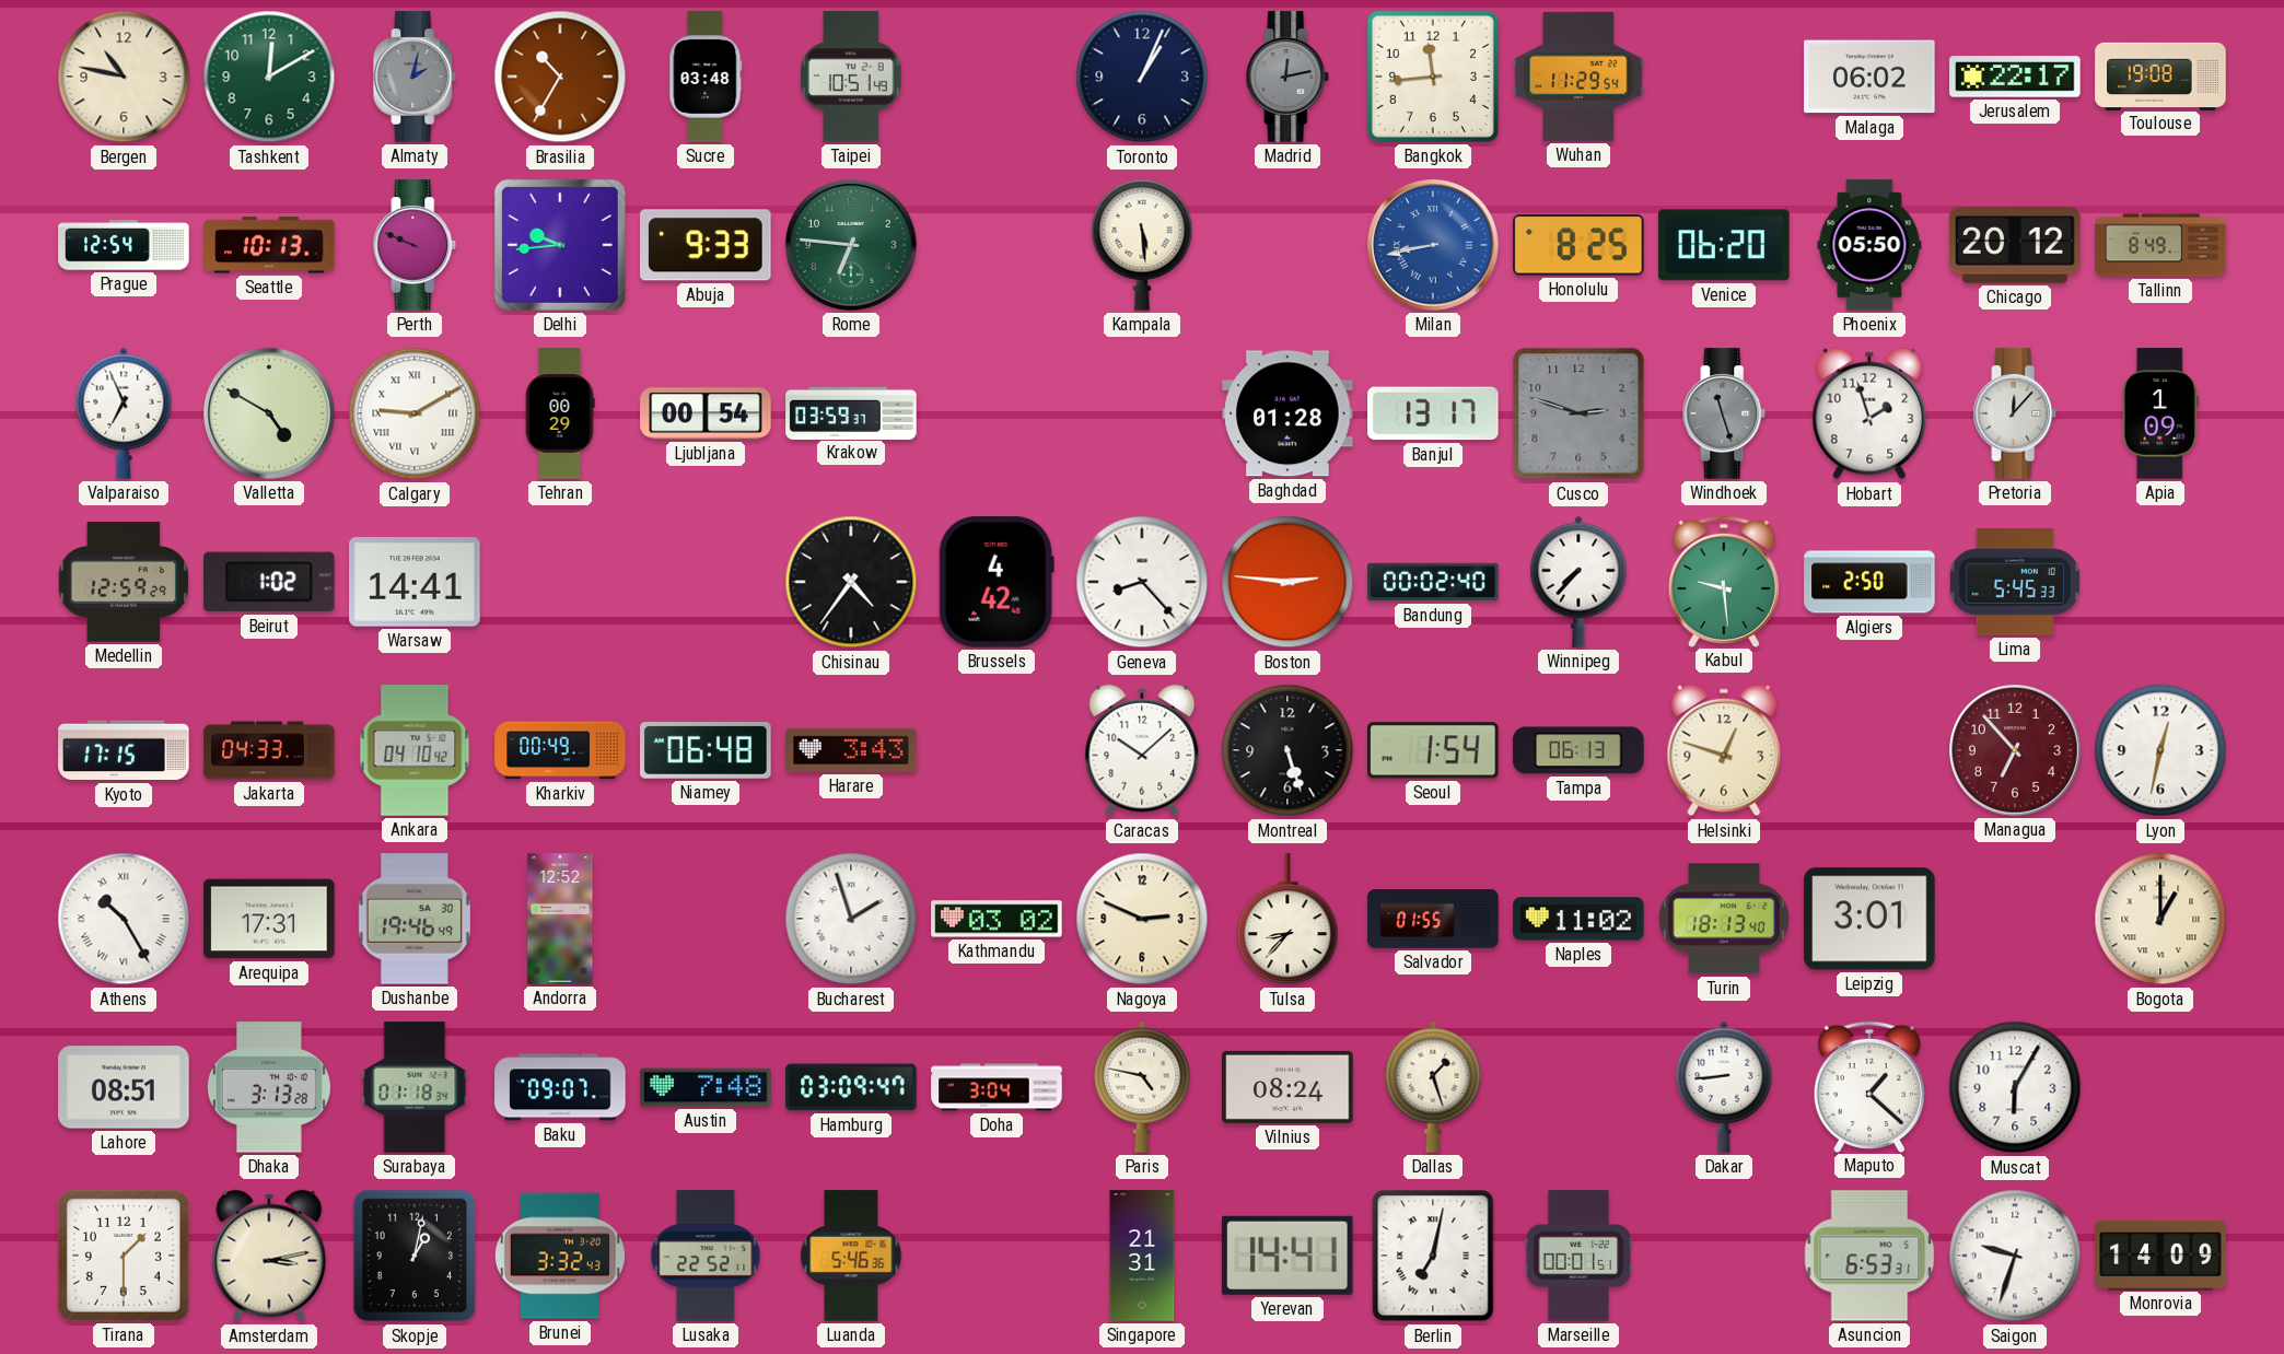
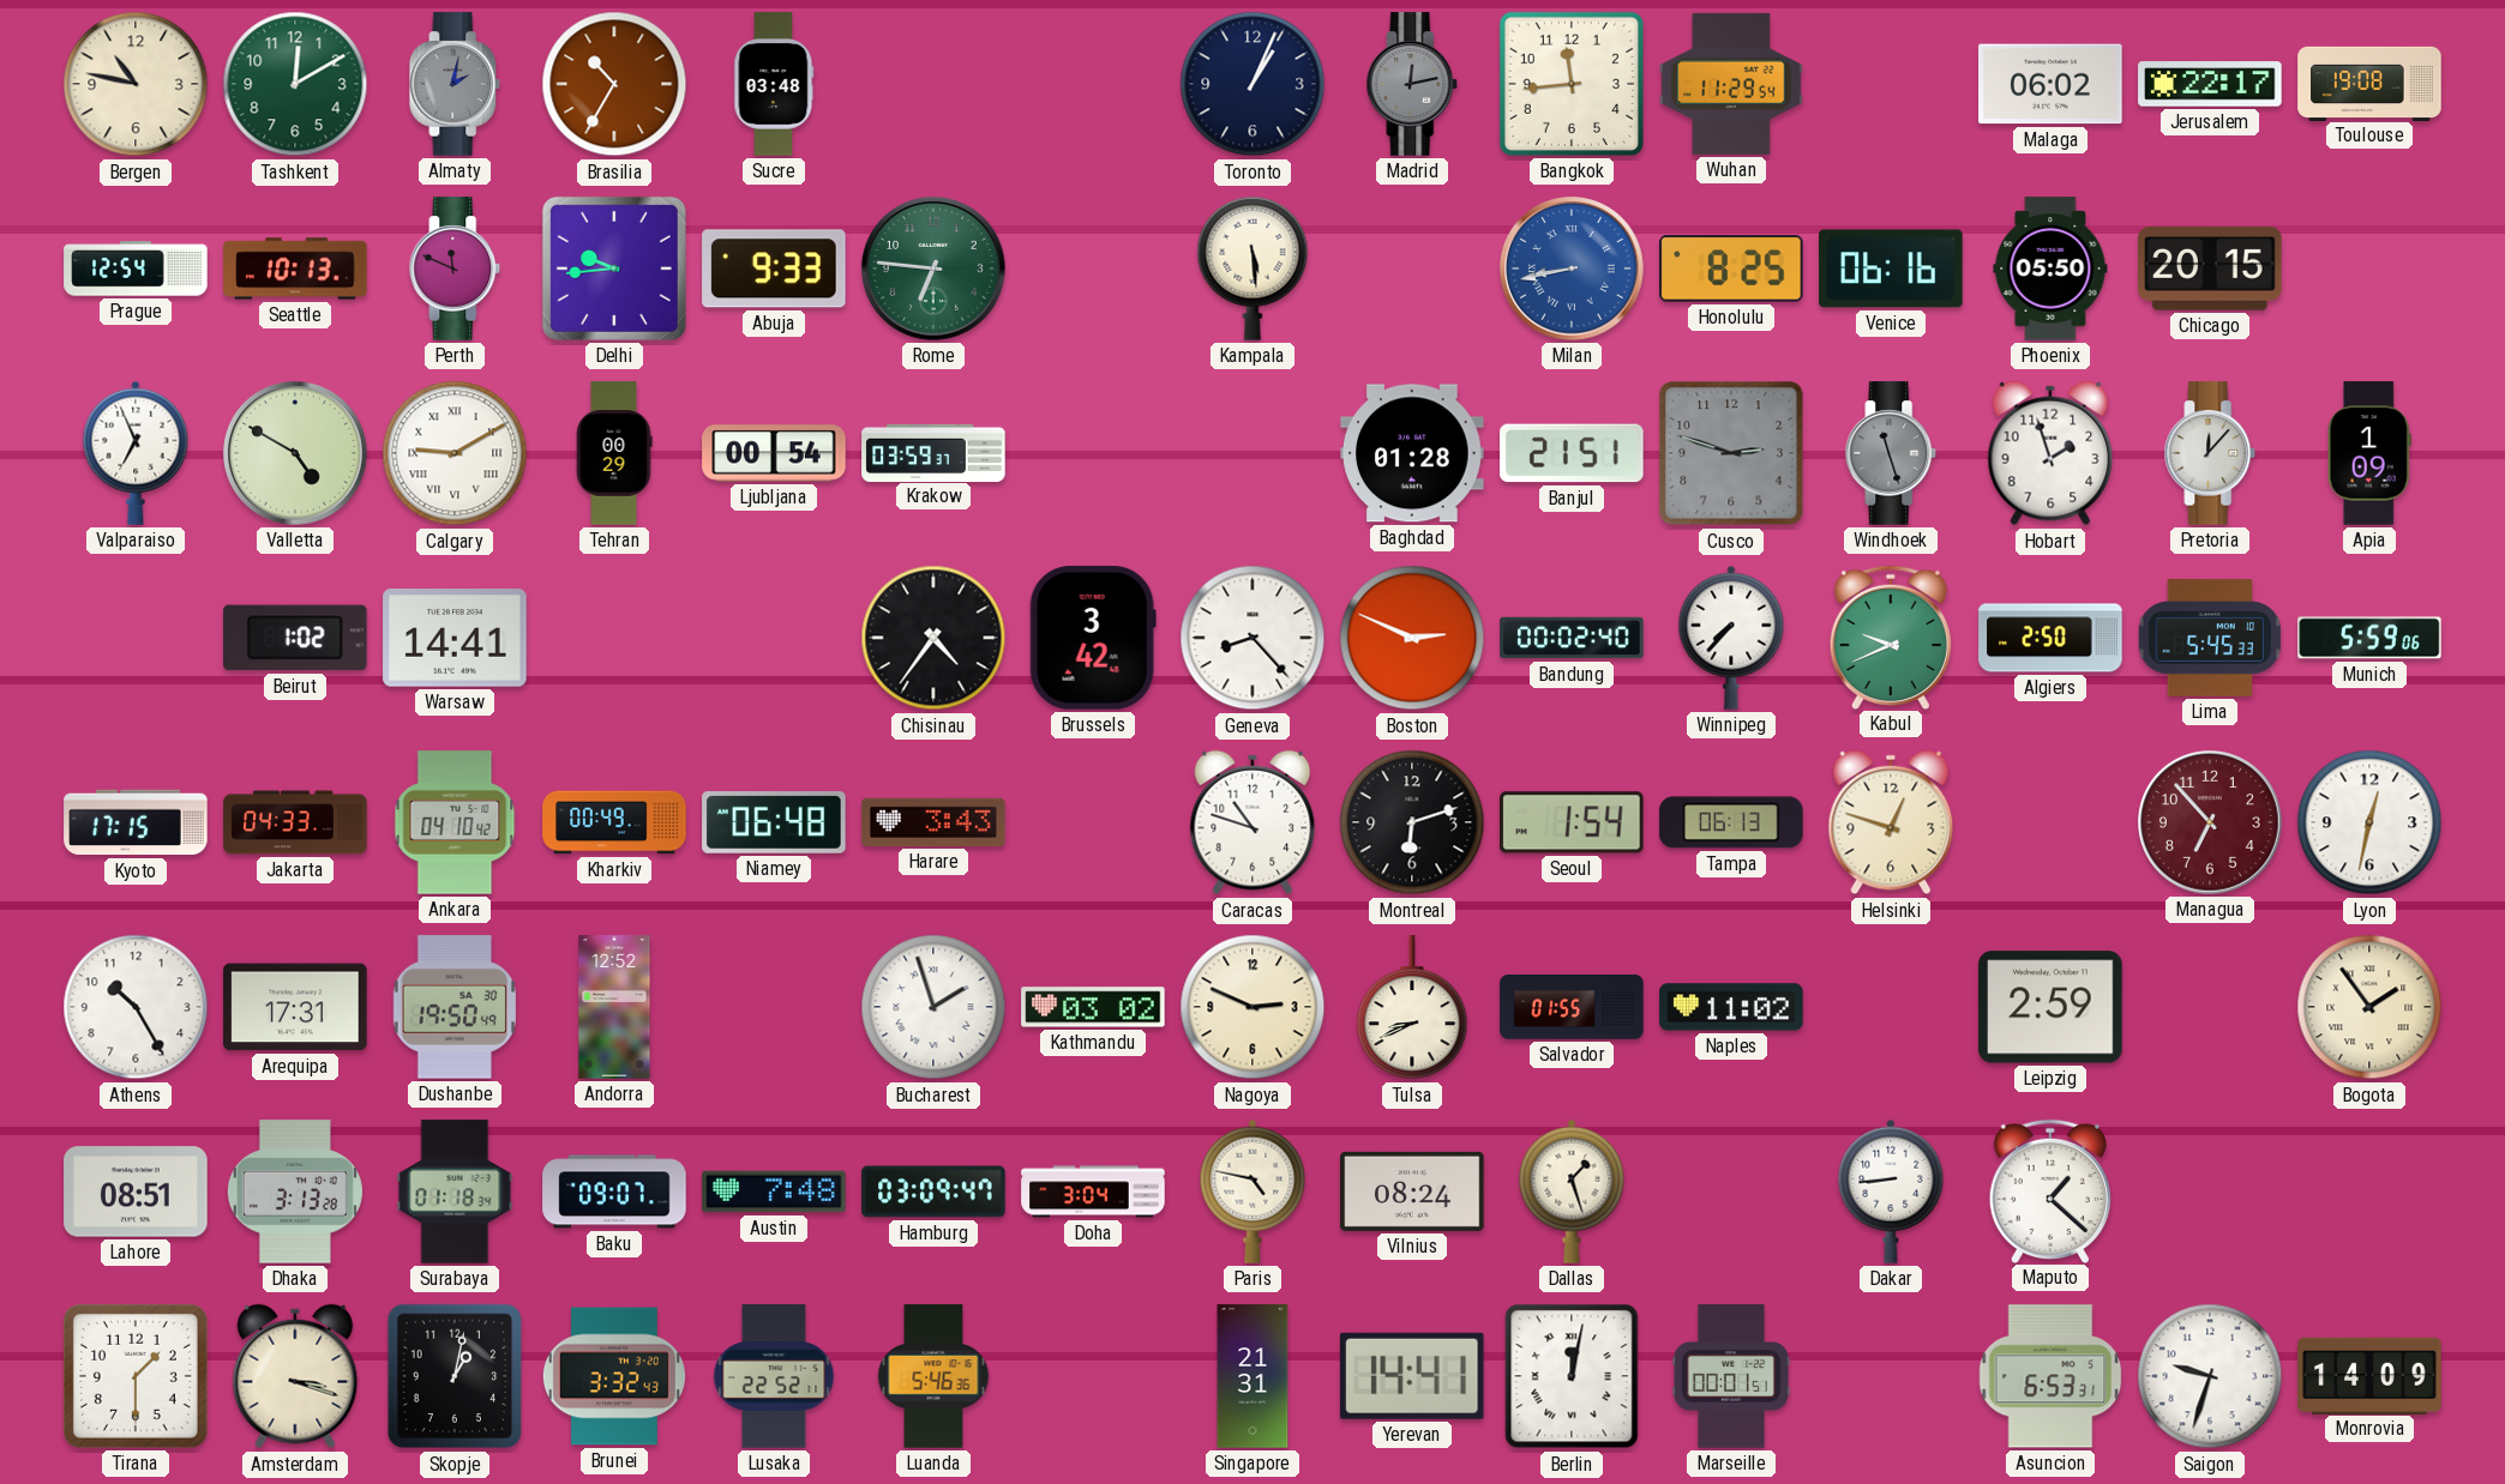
Taipei: 10:51 -> none
Perth: 9:49 -> 11:49
Venice: 06:20 -> 06:16
Chicago: 20:12 -> 20:15
Tallinn: 8:49 -> none
Banjul: 13:17 -> 21:51
Medellin: 12:59 -> none
Brussels: 4:42 -> 3:42
Boston: 2:46 -> 2:49
Kabul: 9:29 -> 9:41
Munich: none -> 5:59
Caracas: 10:08 -> 10:48
Montreal: 5:27 -> 6:12
Athens numerals: Roman -> Arabic
Dushanbe: 19:46 -> 19:50
Tulsa: 8:37 -> 8:41
Turin: 18:13 -> none
Leipzig: 3:01 -> 2:59
Bogota: 1:00 -> 1:54
Muscat: 6:05 -> none
Amsterdam: 3:13 -> 3:18
Berlin: 7:02 -> 12:02
